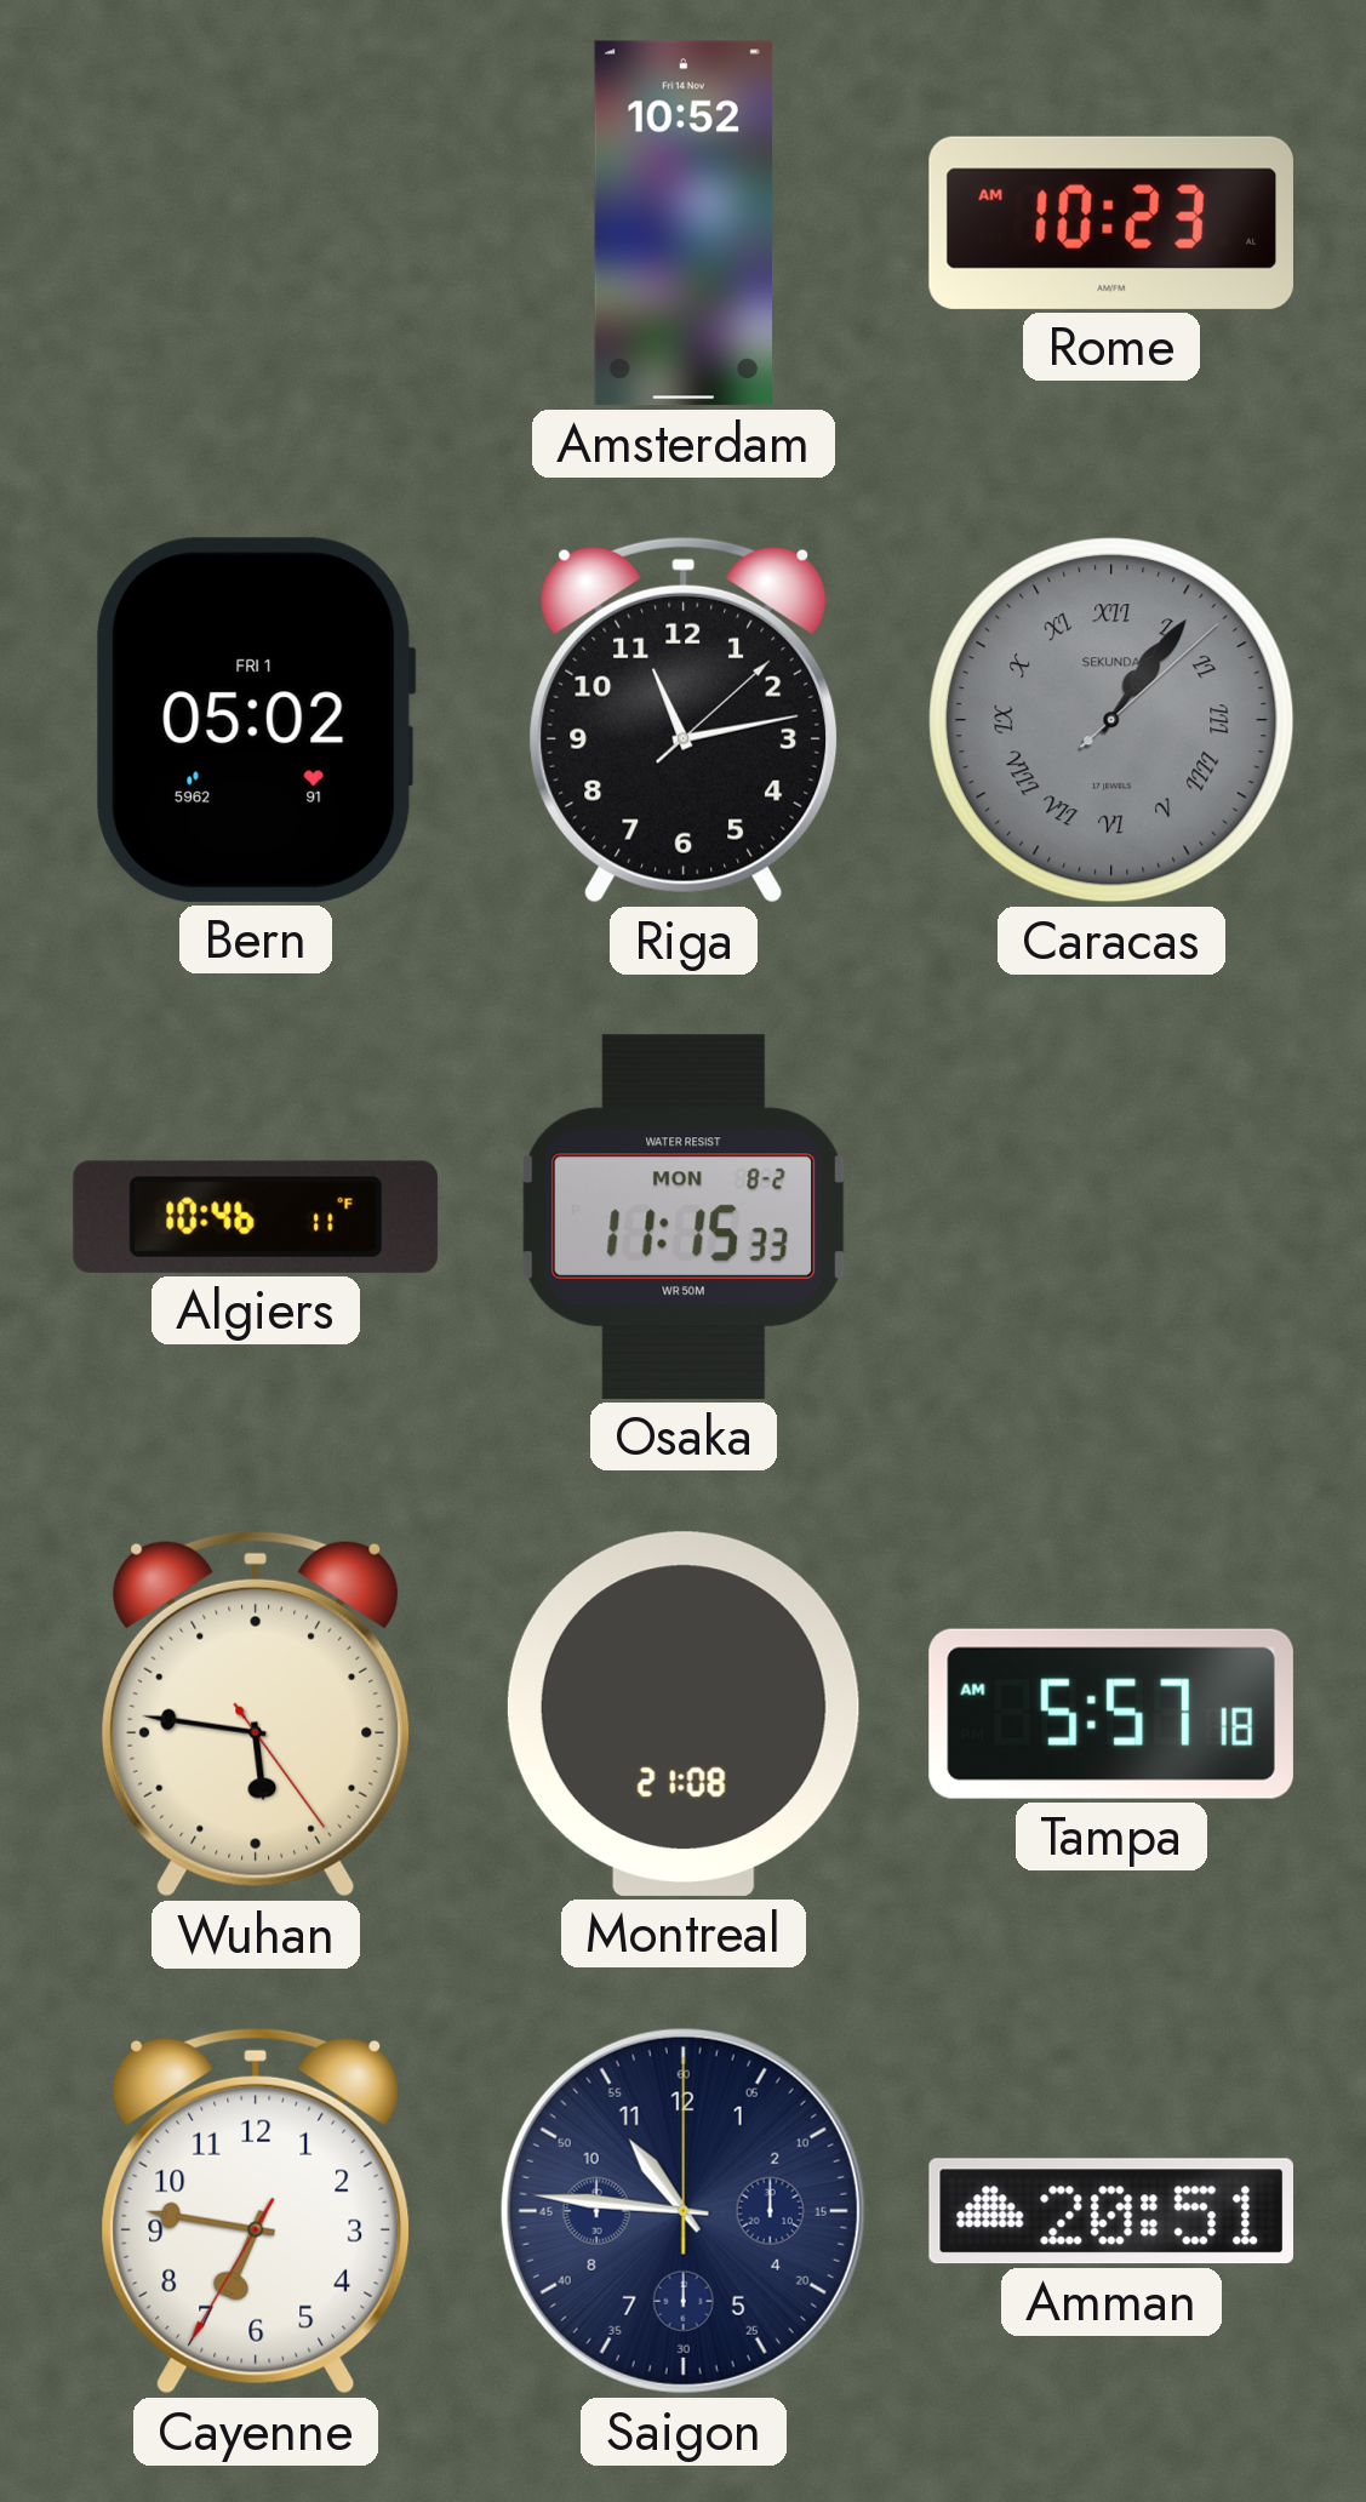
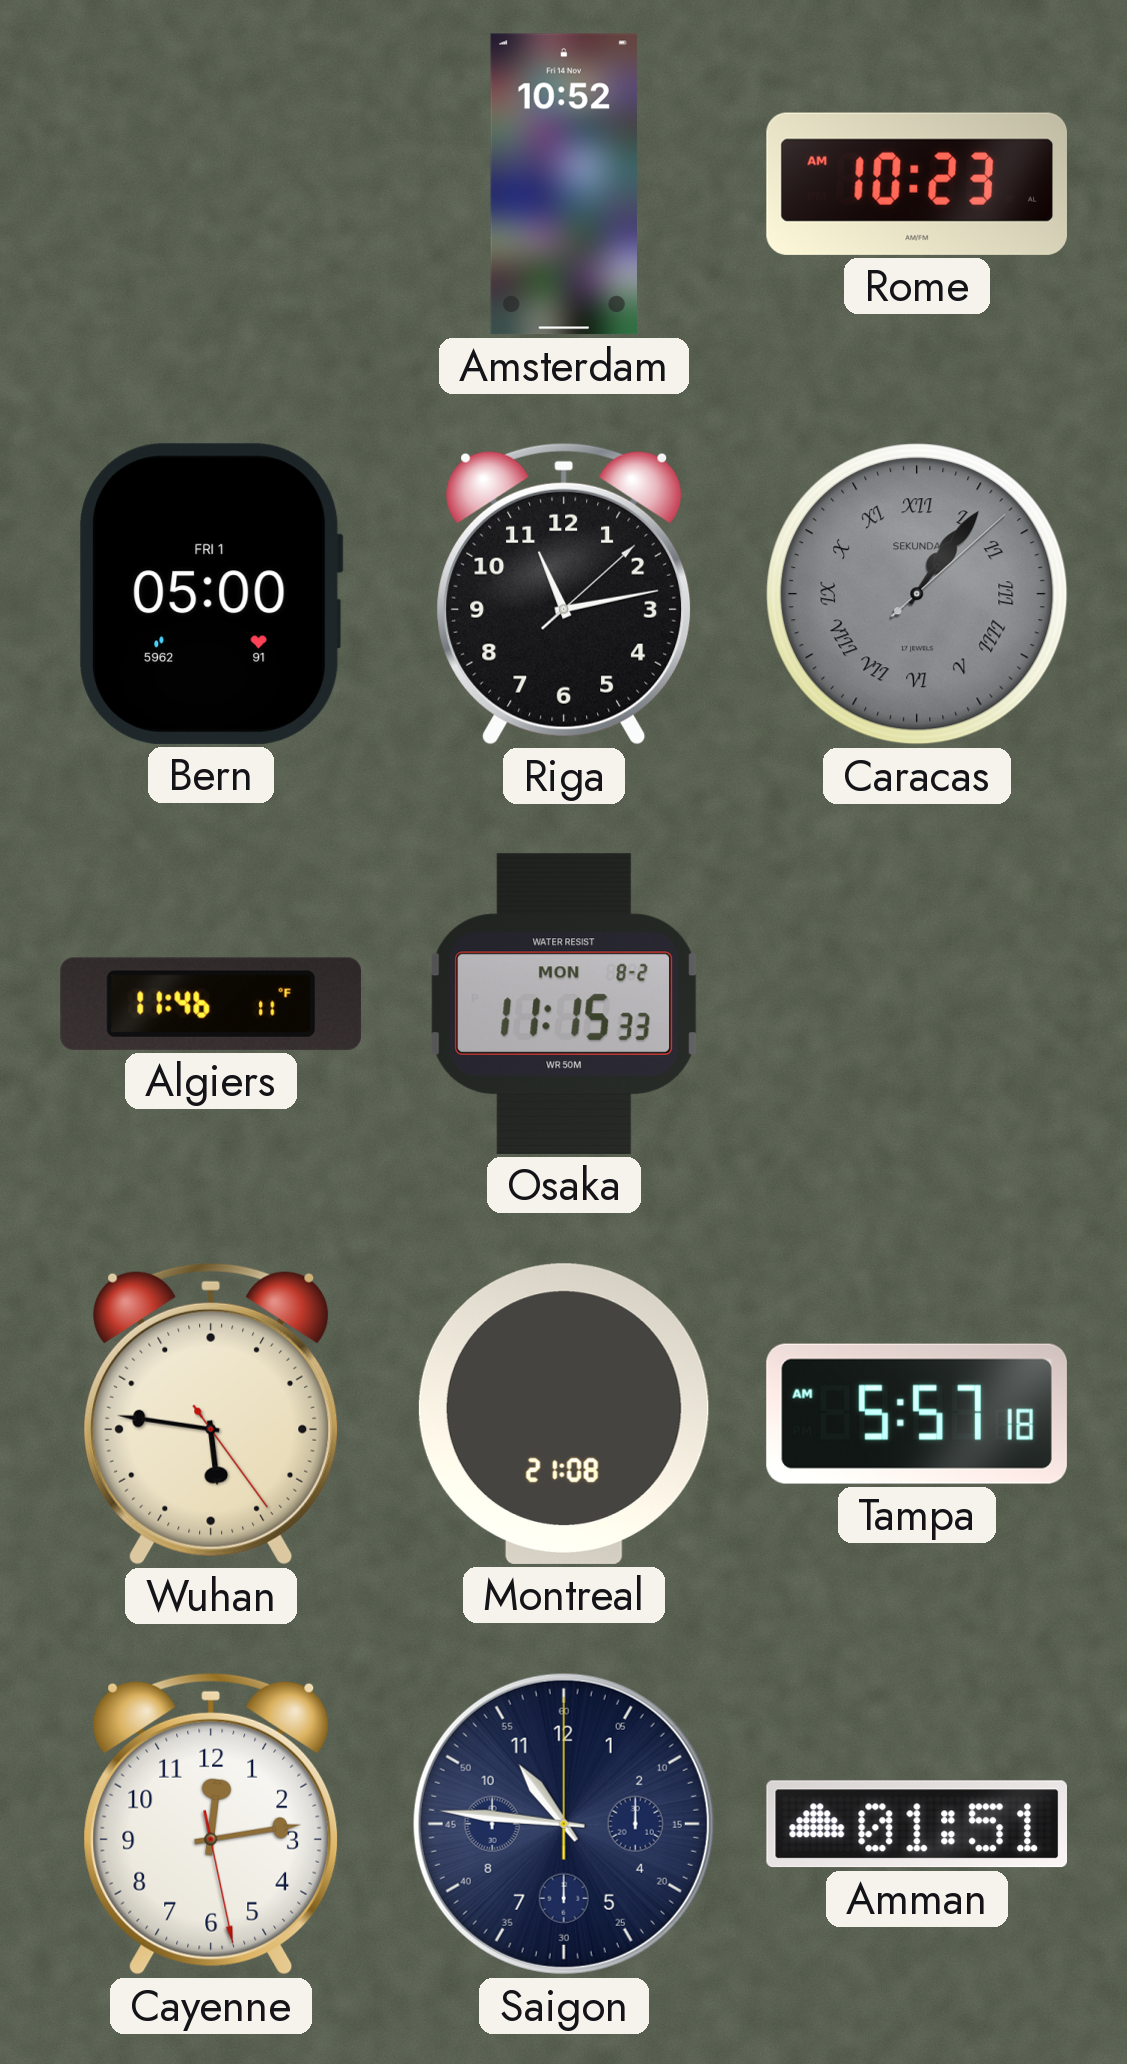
Bern: 05:02 -> 05:00
Algiers: 10:46 -> 11:46
Cayenne: 6:46 -> 12:13
Amman: 20:51 -> 01:51
